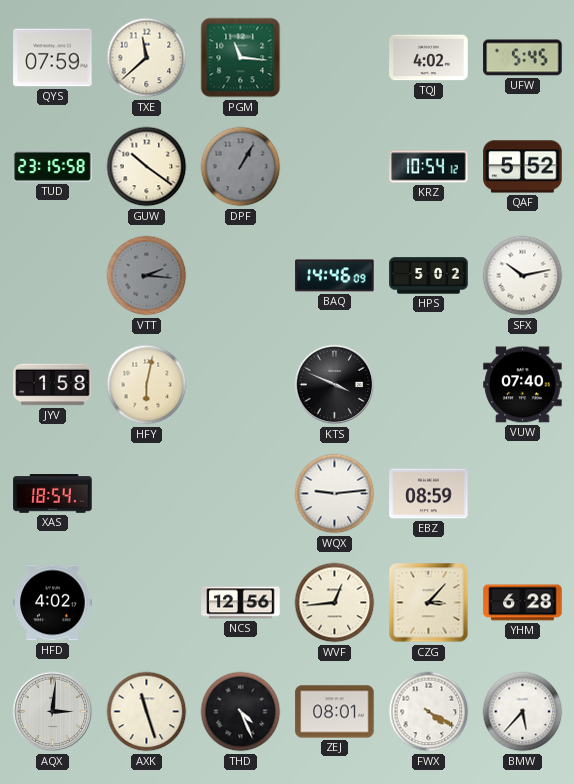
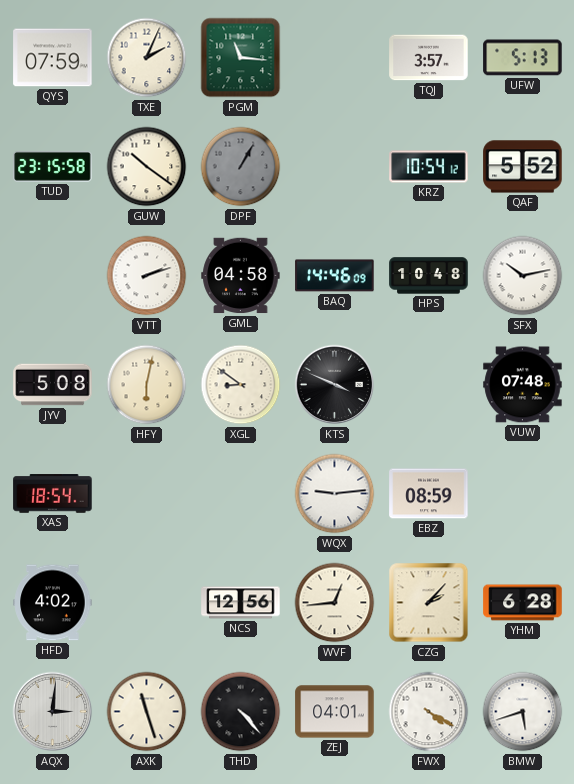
TXE: 11:38 -> 2:04
TQJ: 4:02 -> 3:57
UFW: 5:45 -> 5:13
VTT: 2:16 -> 2:12
VTT dial: grey -> white
GML: none -> 04:58
HPS: 5:02 -> 10:48
JYV: 1:58 -> 5:08
XGL: none -> 8:51
VUW: 07:40 -> 07:48
CZG: 3:07 -> 2:07
THD: 4:26 -> 4:23
ZEJ: 08:01 -> 04:01
BMW: 5:37 -> 5:42
